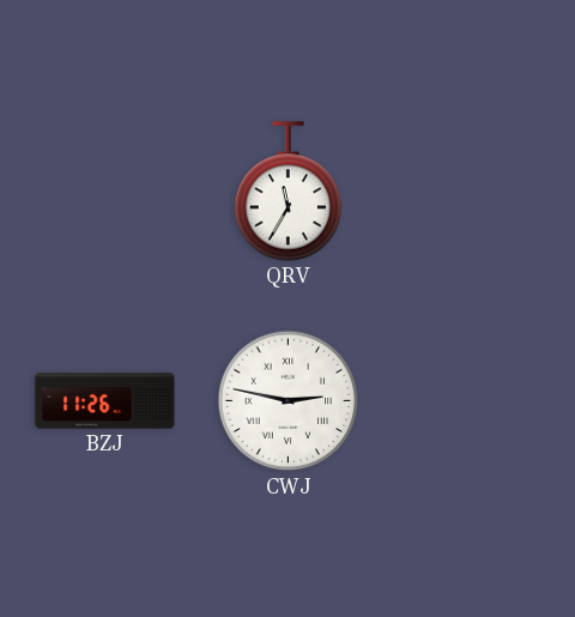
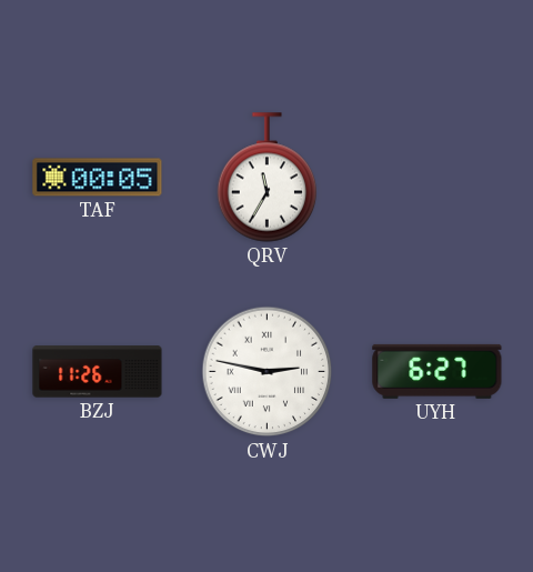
TAF: none -> 00:05
UYH: none -> 6:27
